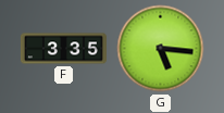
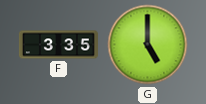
G: 5:16 -> 5:00
